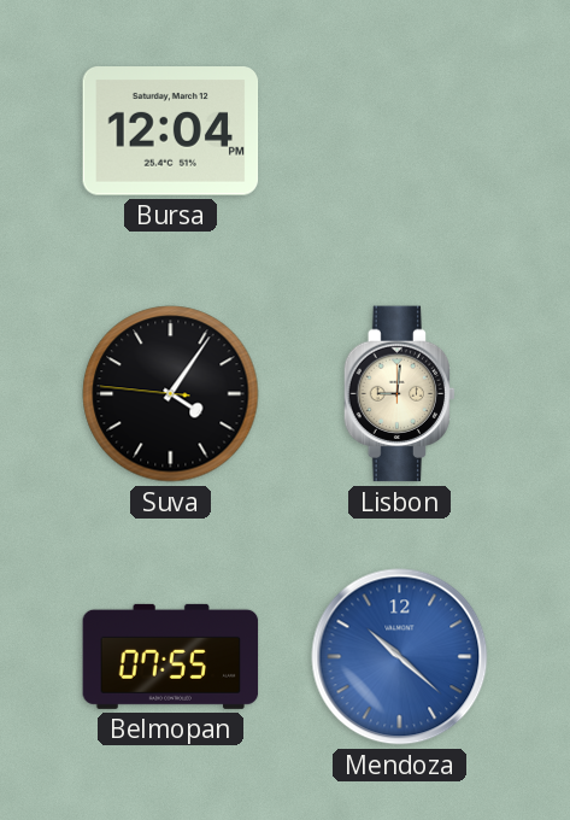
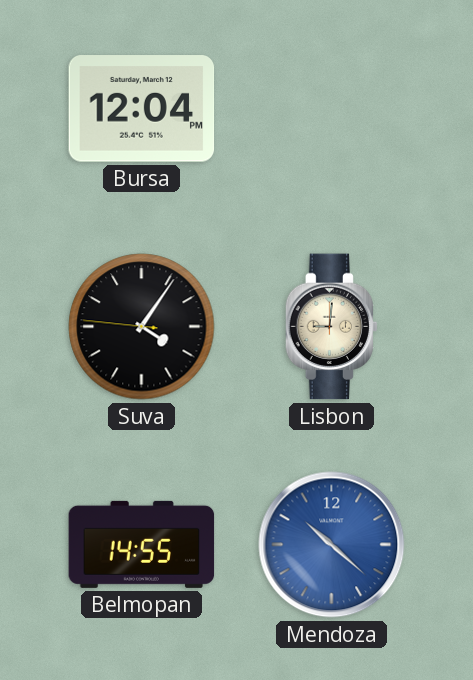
Belmopan: 07:55 -> 14:55
